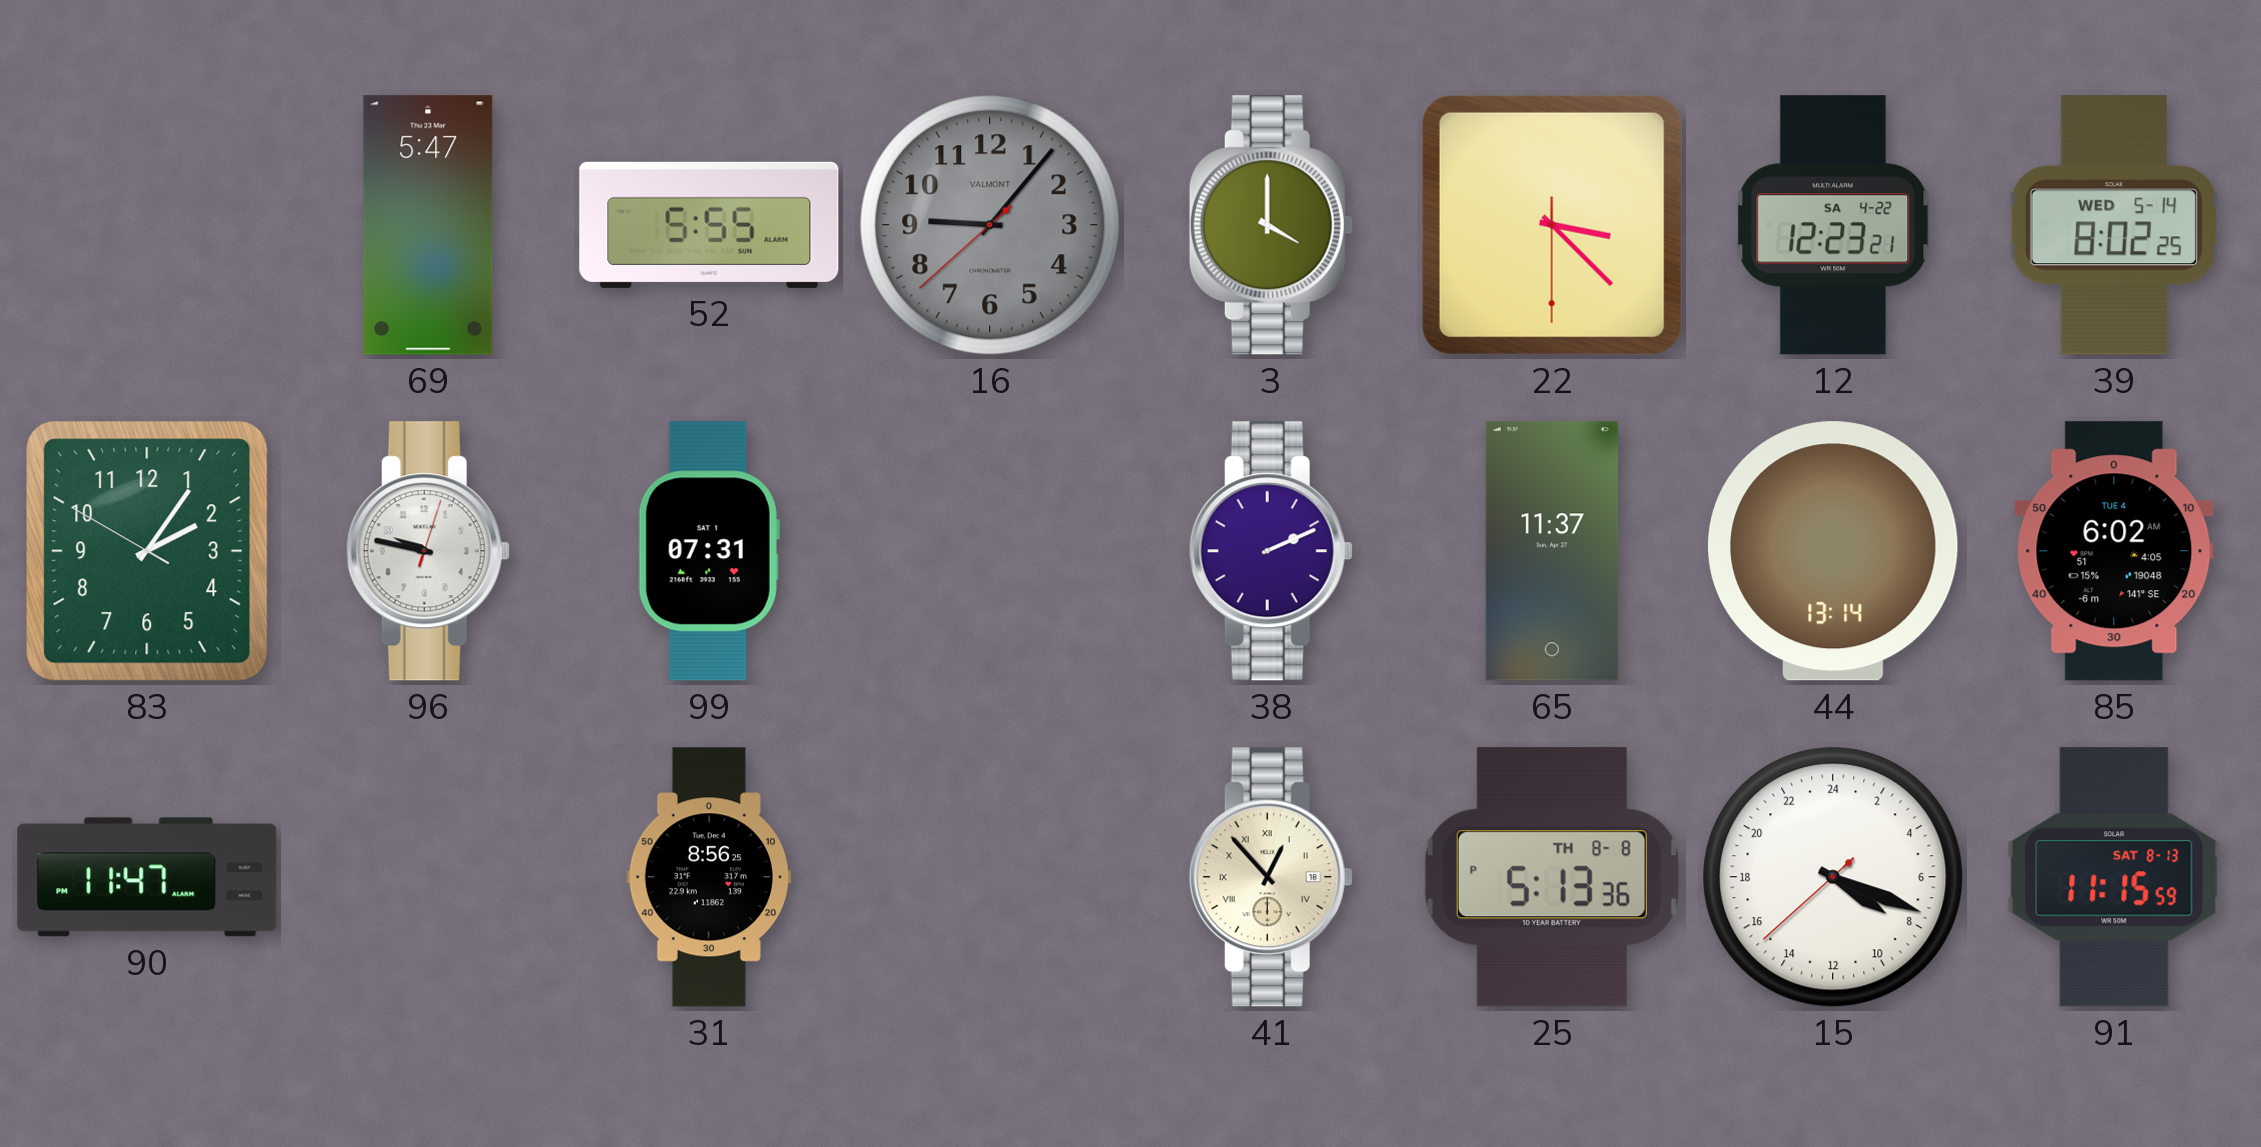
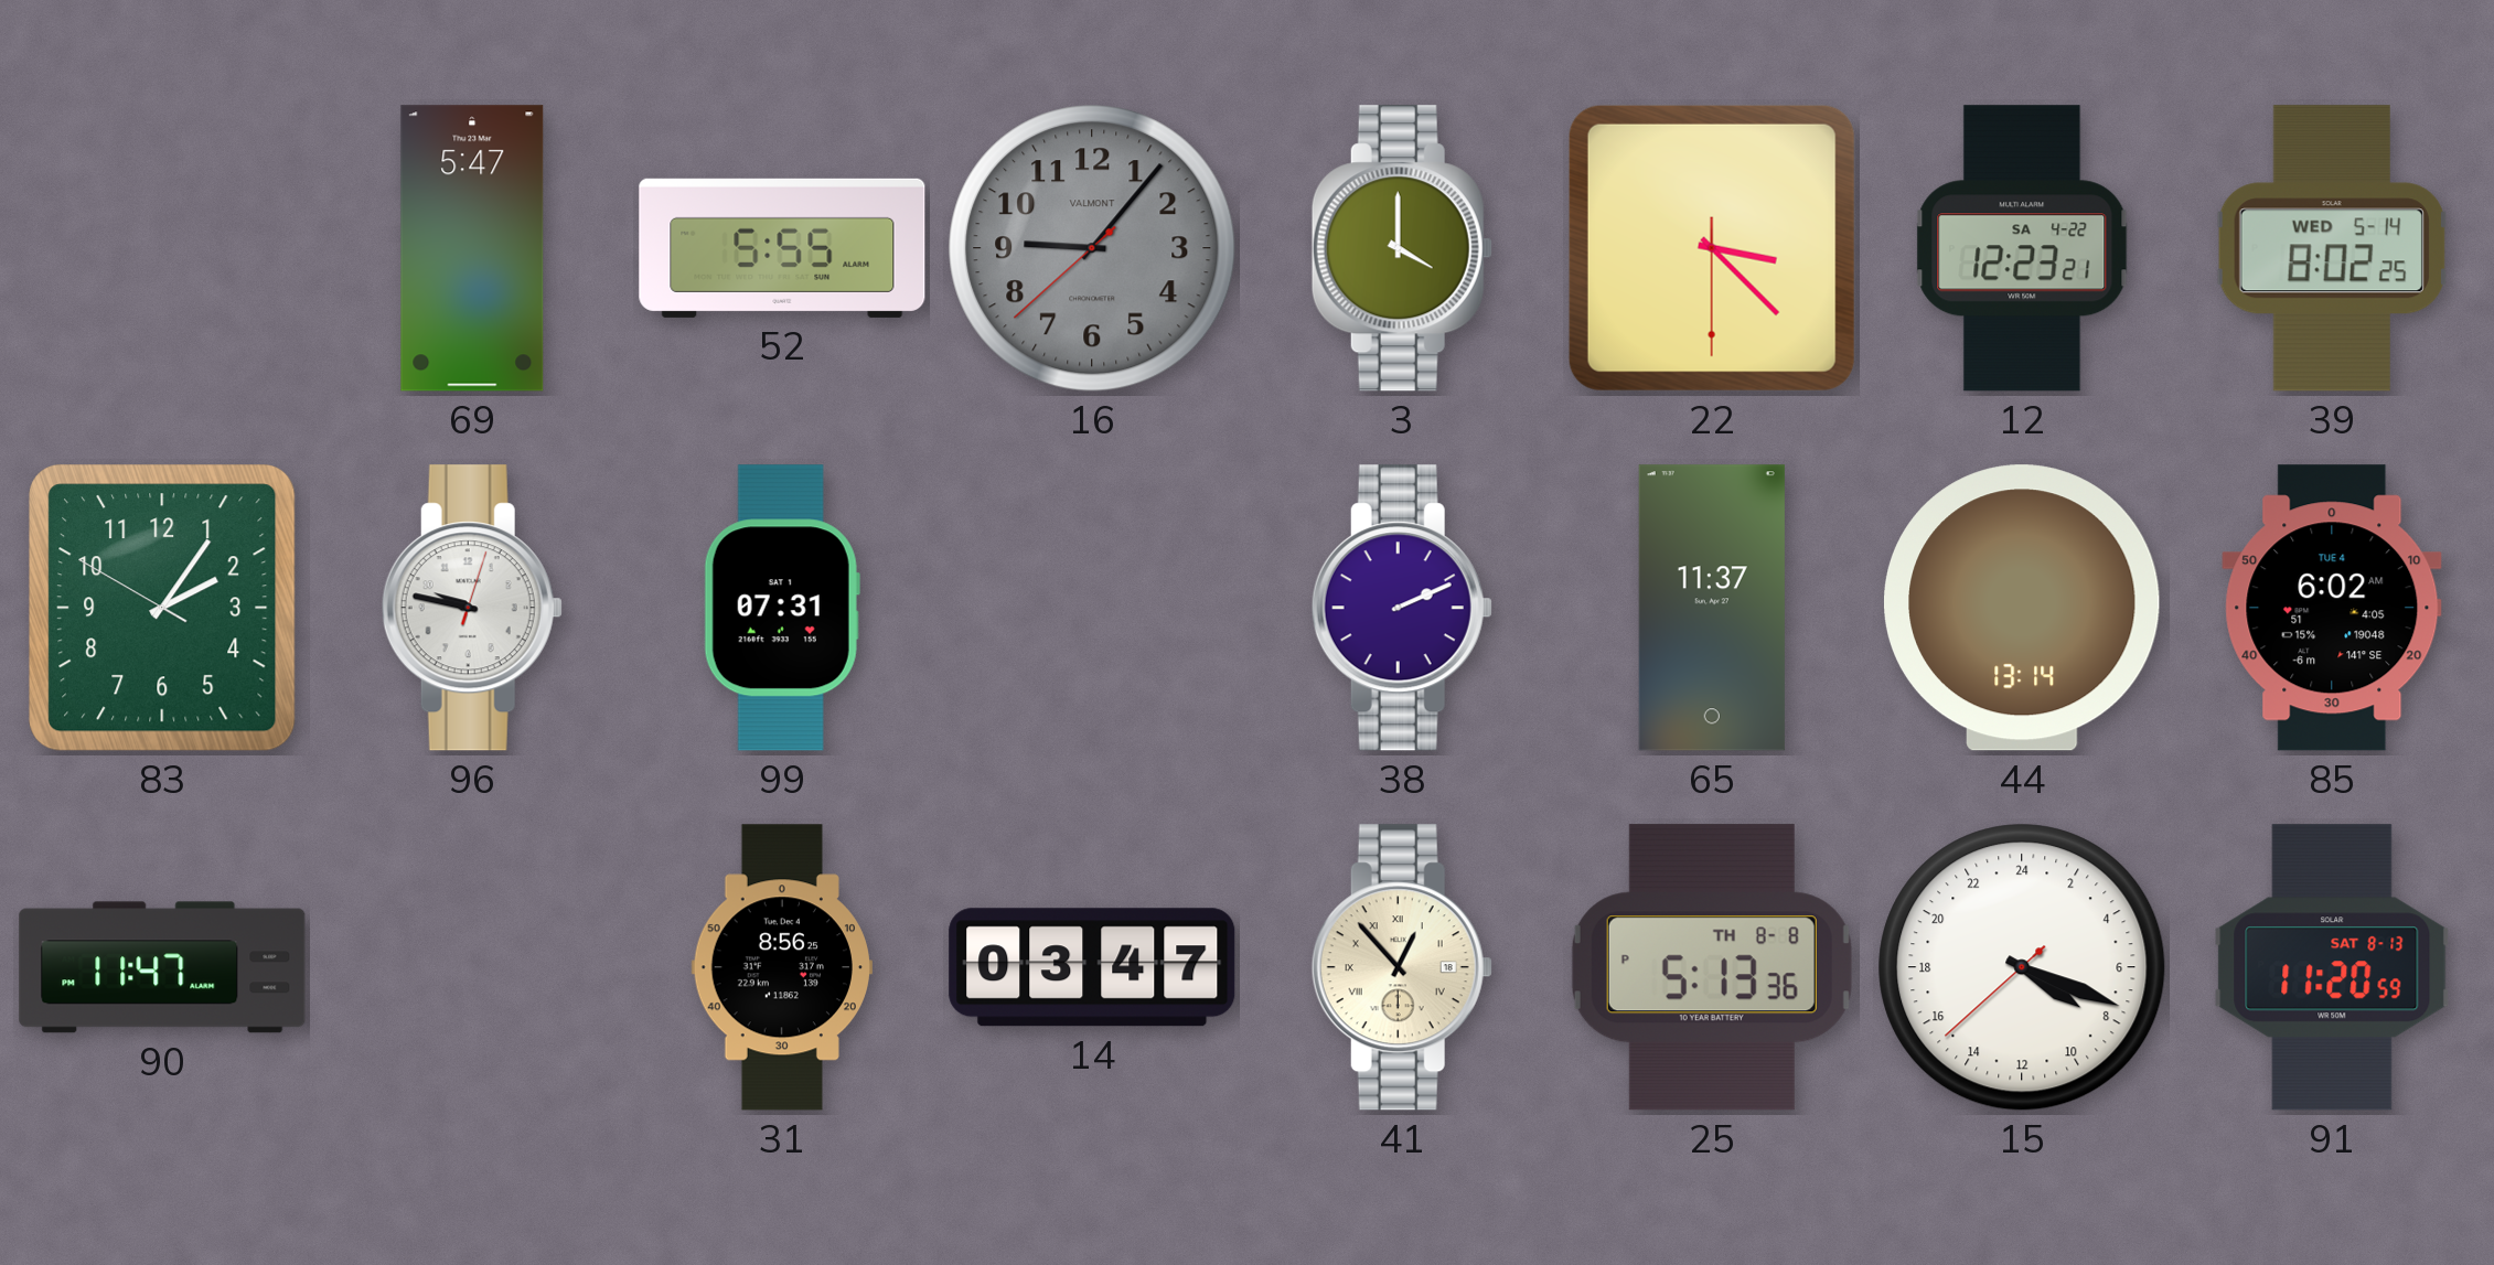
14: none -> 03:47
91: 11:15 -> 11:20
